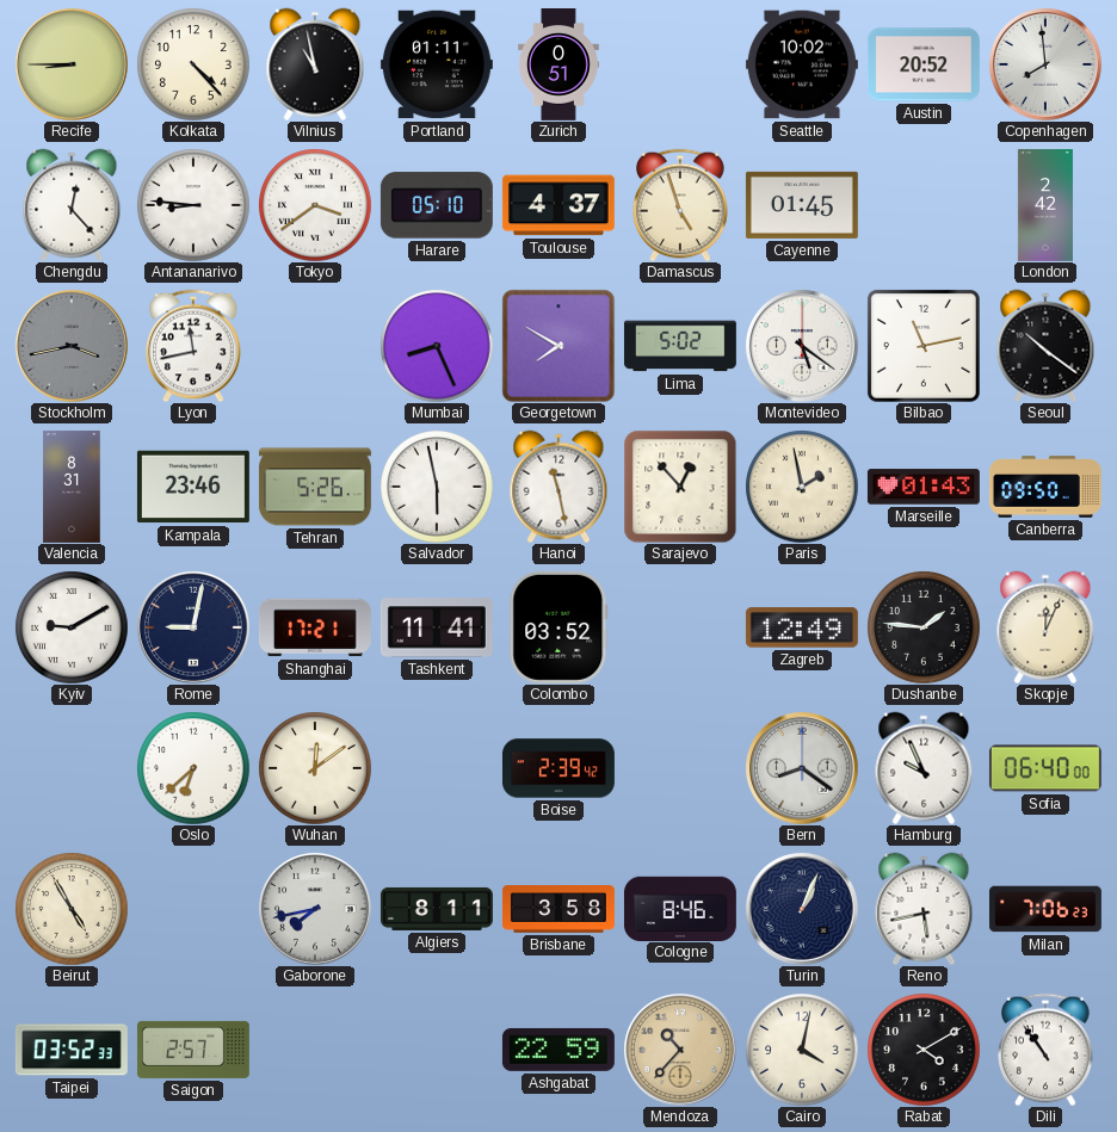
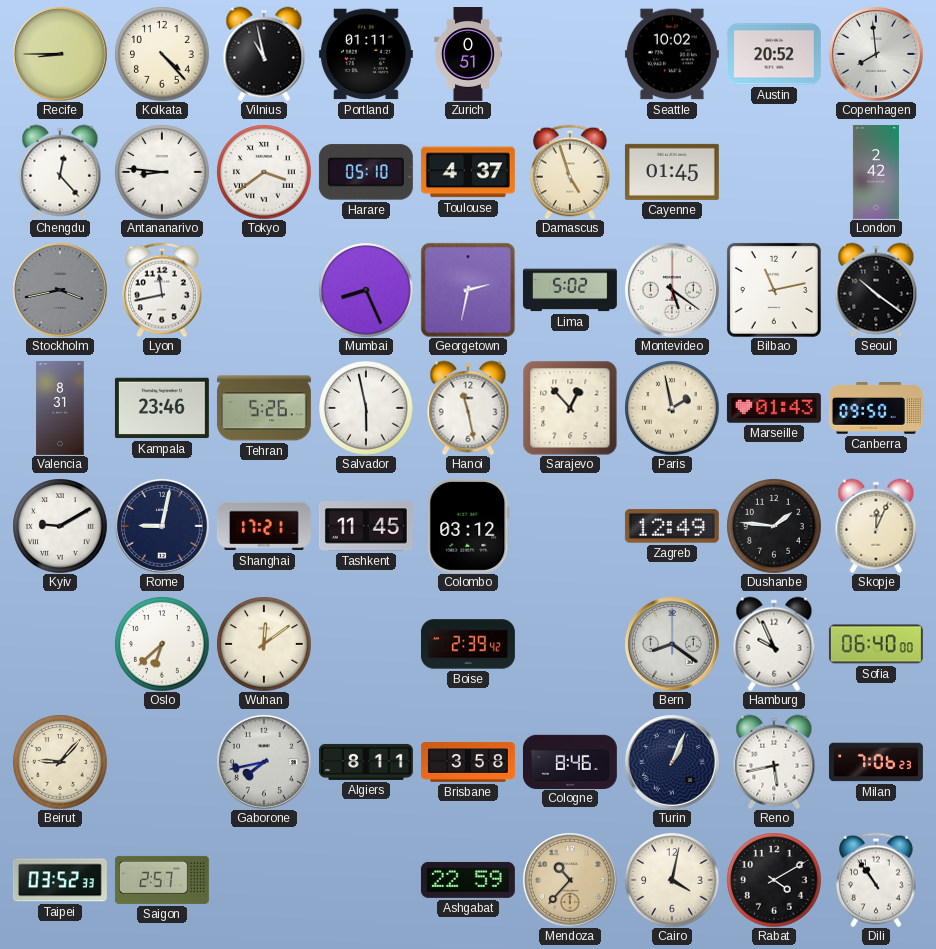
Georgetown: 7:50 -> 2:32
Tashkent: 11:41 -> 11:45
Colombo: 03:52 -> 03:12
Beirut: 4:55 -> 9:07
